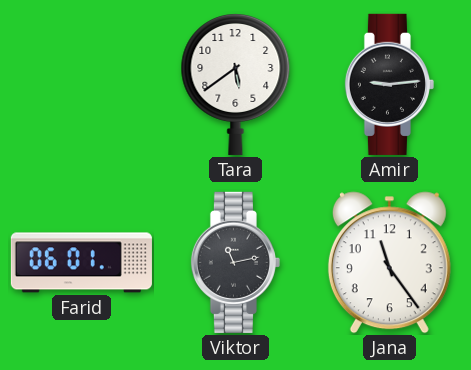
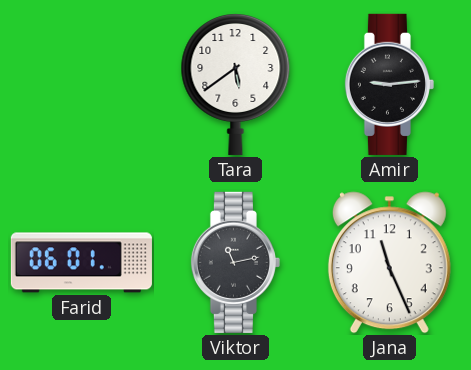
Jana: 11:24 -> 11:26
